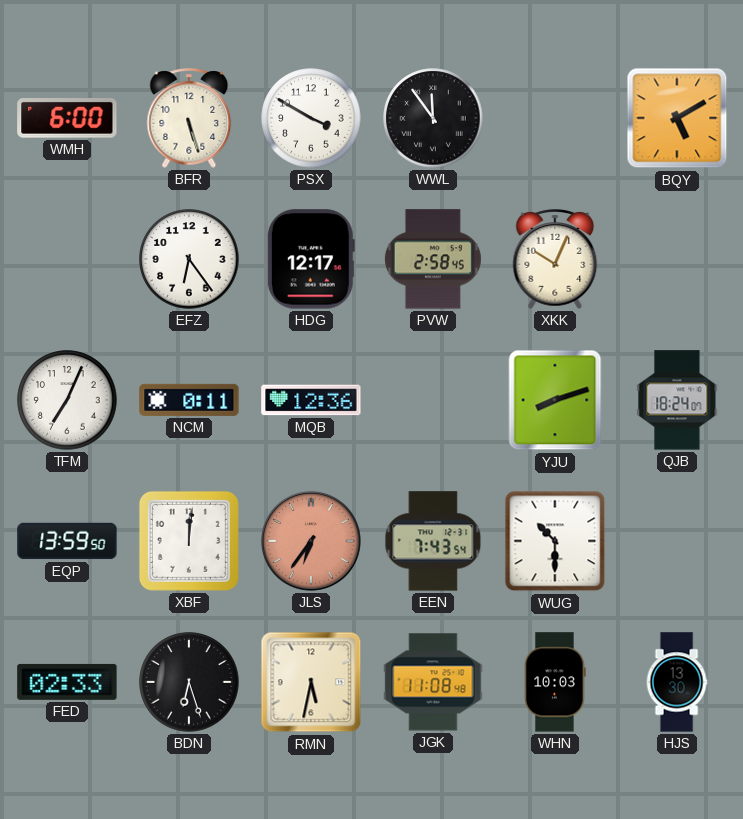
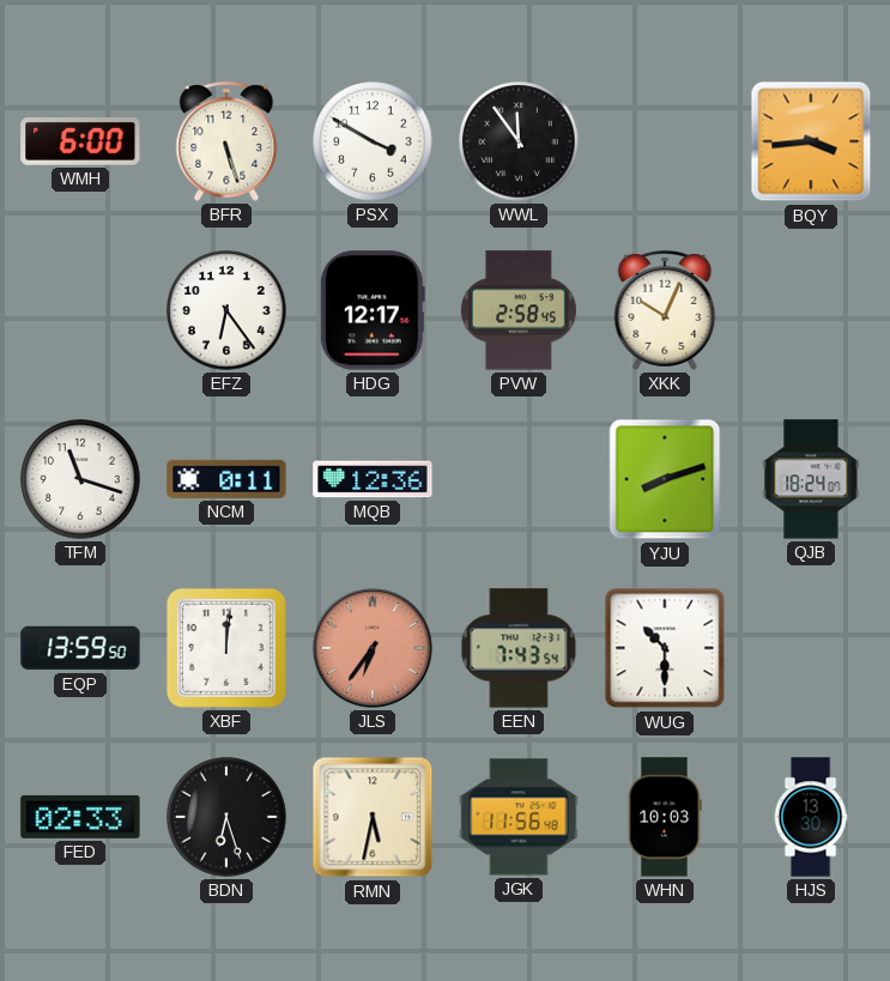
BQY: 5:10 -> 3:44
TFM: 7:04 -> 11:18
JGK: 11:08 -> 11:56
